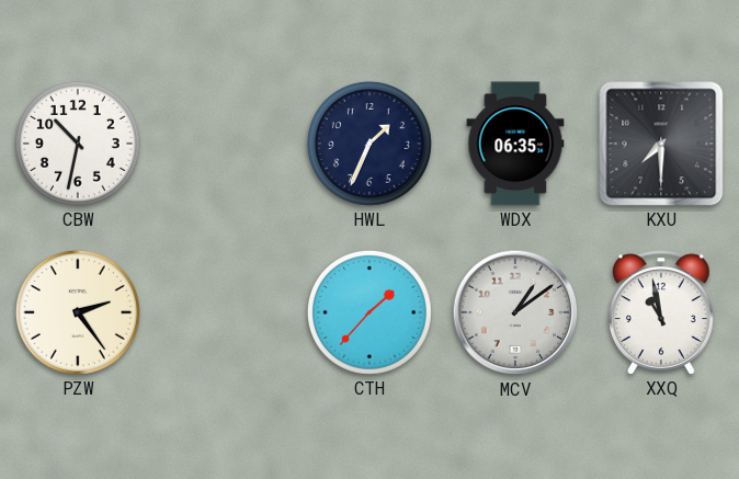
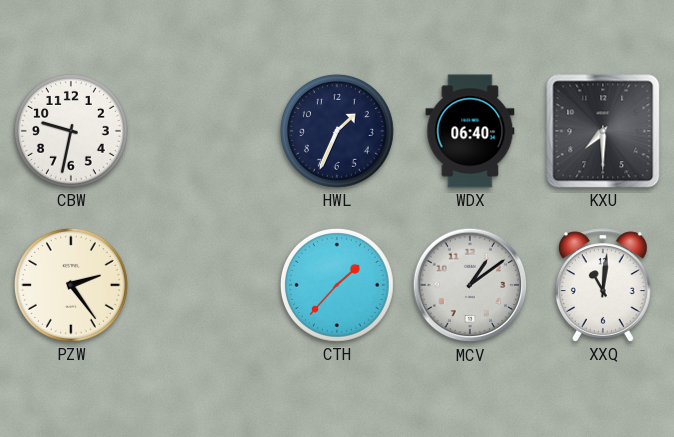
CBW: 10:32 -> 9:32
WDX: 06:35 -> 06:40
XXQ: 10:58 -> 11:01
